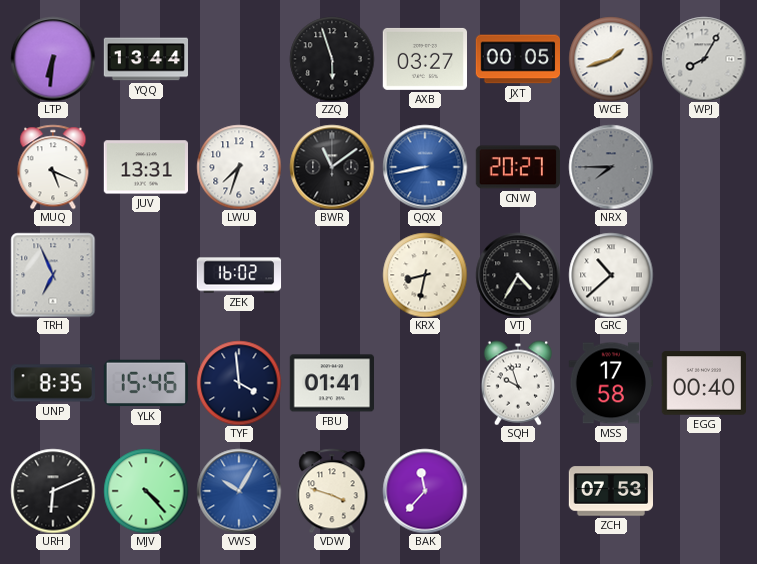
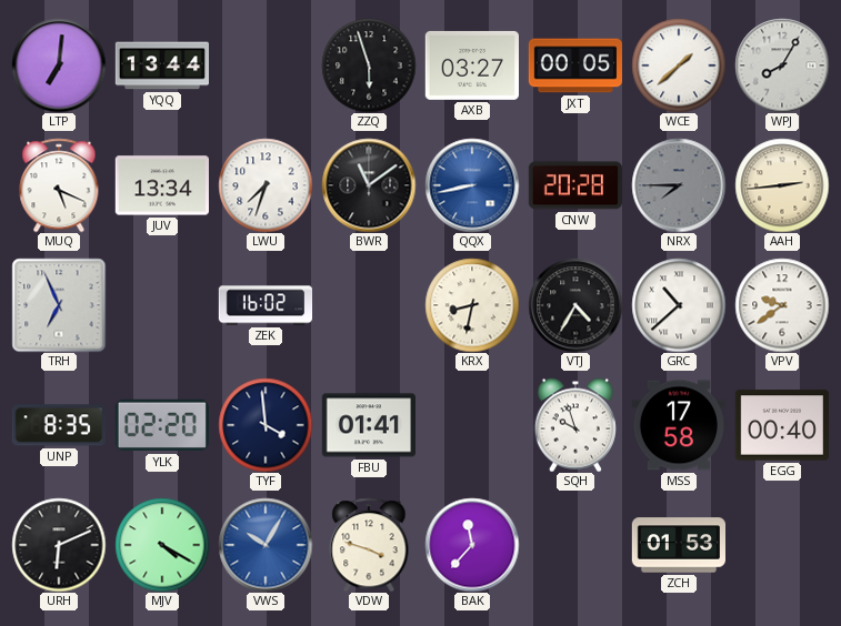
LTP: 6:31 -> 7:01
WCE: 1:42 -> 1:38
JUV: 13:31 -> 13:34
CNW: 20:27 -> 20:28
AAH: none -> 2:44
VPV: none -> 9:39
YLK: 15:46 -> 02:20
MJV: 4:23 -> 4:20
ZCH: 07:53 -> 01:53
